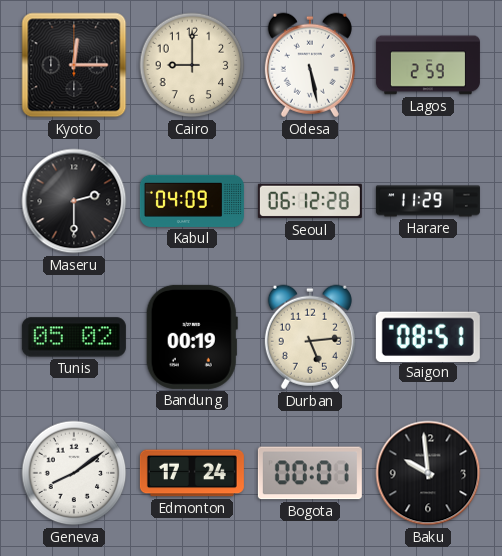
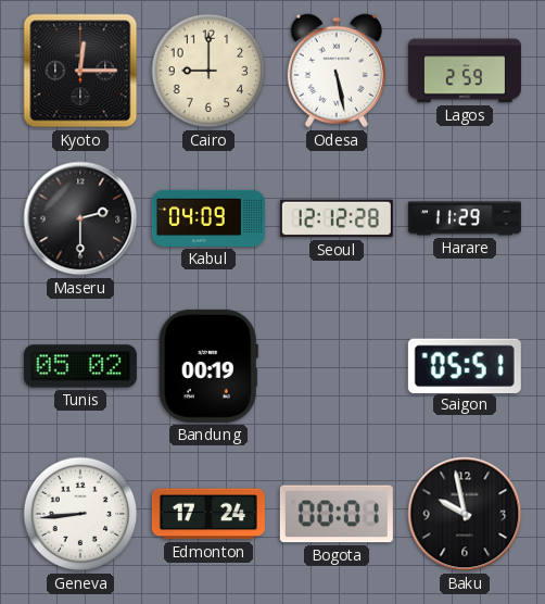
Seoul: 06:12 -> 12:12
Durban: 5:14 -> none
Saigon: 08:51 -> 05:51
Geneva: 8:09 -> 8:44
Baku: 9:59 -> 9:58
